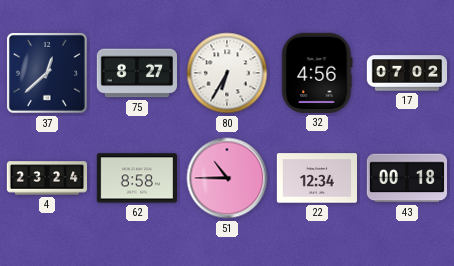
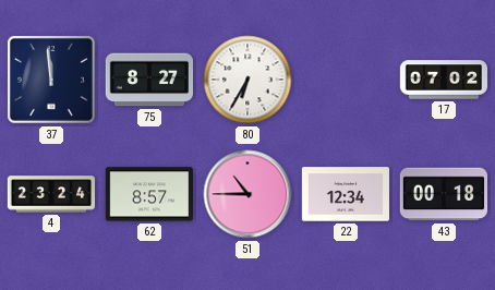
37: 12:38 -> 11:59
32: 4:56 -> none
62: 8:58 -> 8:57
